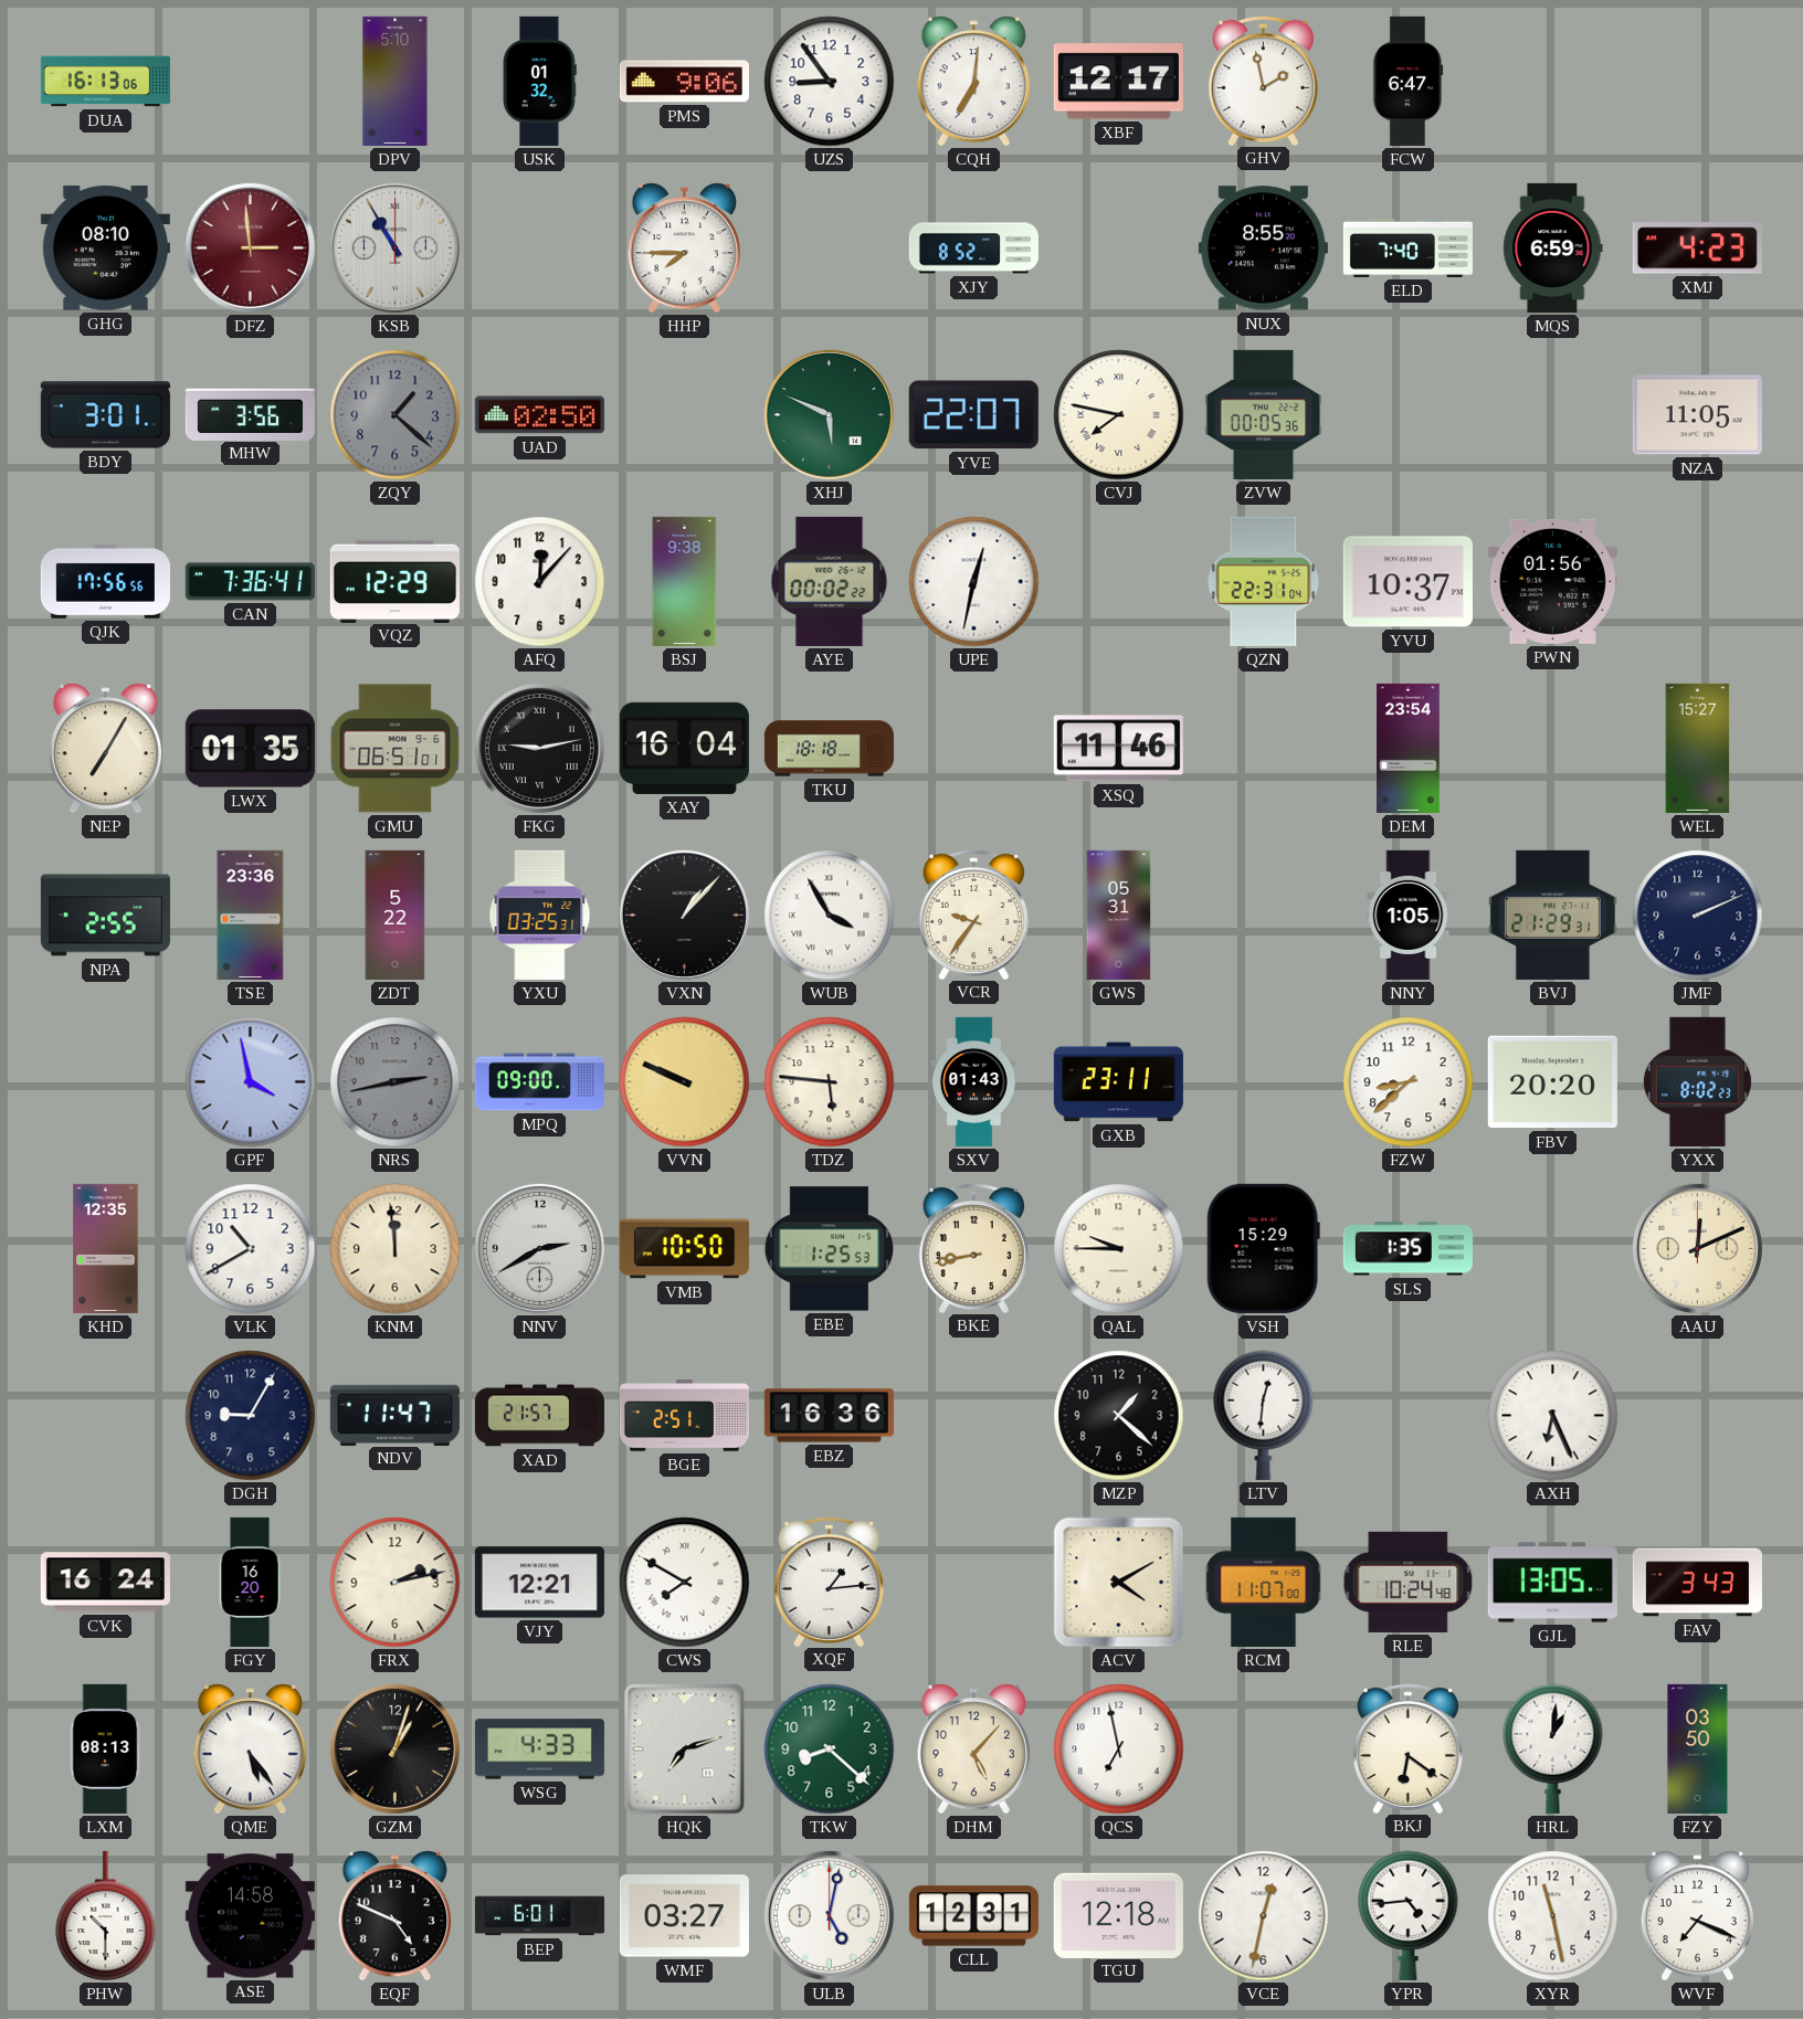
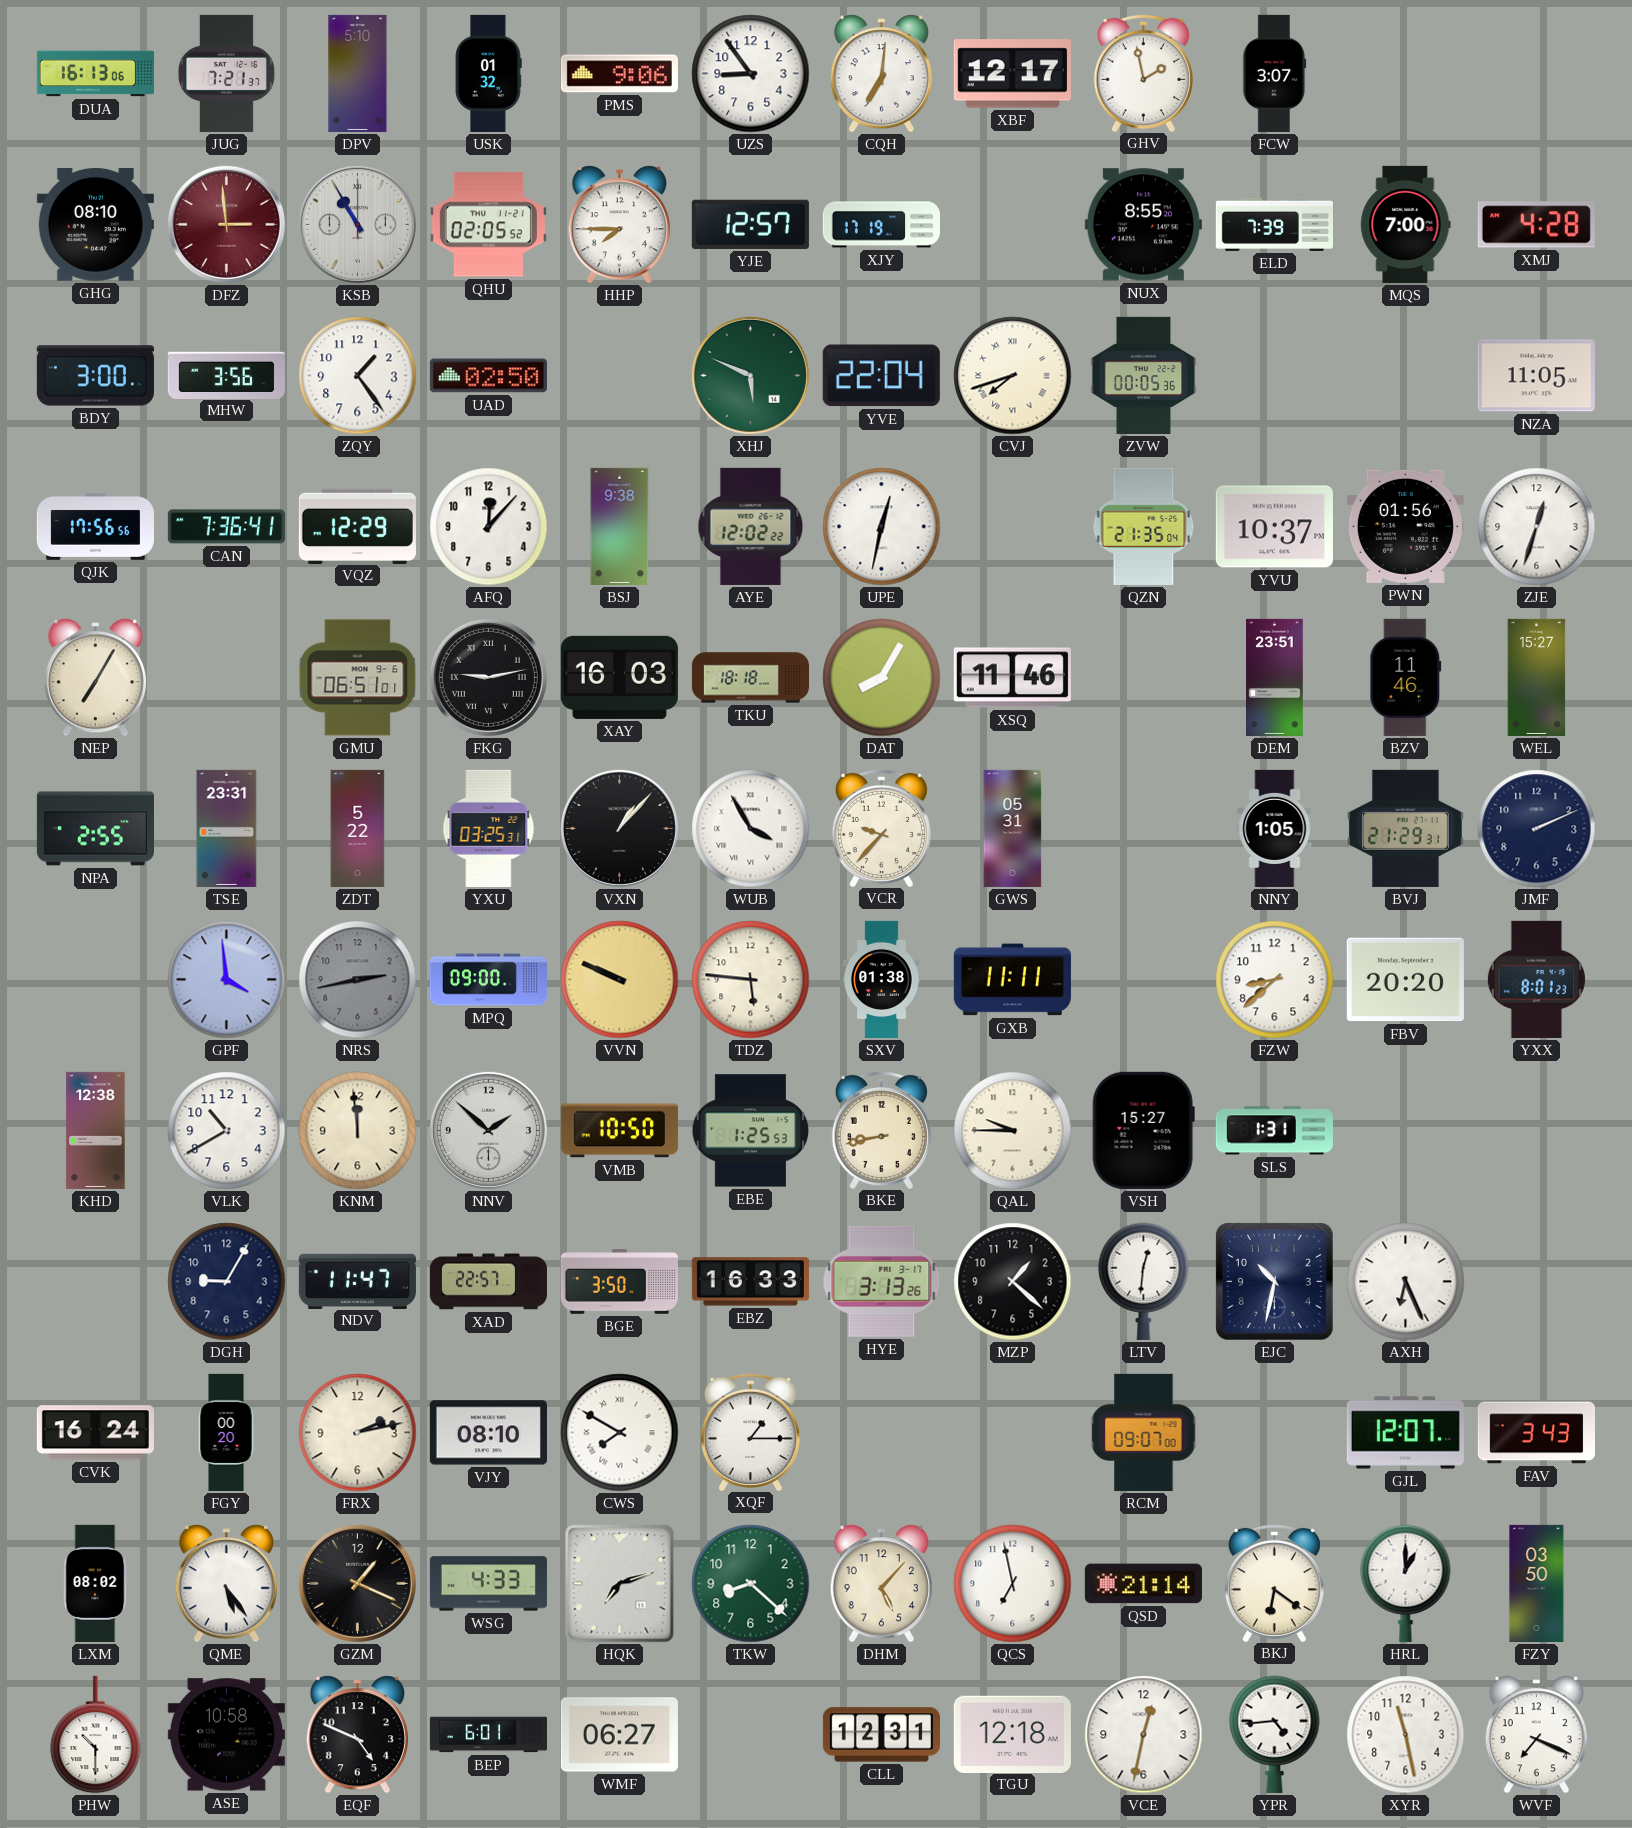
JUG: none -> 7:21
FCW: 6:47 -> 3:07
QHU: none -> 02:05
YJE: none -> 12:57
XJY: 8:52 -> 17:19
ELD: 7:40 -> 7:39
MQS: 6:59 -> 7:00
XMJ: 4:23 -> 4:28
BDY: 3:01 -> 3:00
ZQY: 1:22 -> 1:24
ZQY dial: grey -> white
YVE: 22:07 -> 22:04
CVJ: 7:47 -> 7:42
AYE: 00:02 -> 12:02
QZN: 22:31 -> 21:35
ZJE: none -> 12:33
LWX: 01:35 -> none
XAY: 16:04 -> 16:03
DAT: none -> 8:05
DEM: 23:54 -> 23:51
BZV: none -> 11:46
TSE: 23:36 -> 23:31
VCR: 9:36 -> 9:37
GPF: 3:58 -> 3:59
SXV: 01:43 -> 01:38
GXB: 23:11 -> 11:11
YXX: 8:02 -> 8:01
KHD: 12:35 -> 12:38
NNV: 2:40 -> 1:52
VSH: 15:29 -> 15:27
SLS: 1:35 -> 1:31
AAU: 12:11 -> none
XAD: 21:57 -> 22:57
BGE: 2:51 -> 3:50
EBZ: 16:36 -> 16:33
HYE: none -> 3:13
EJC: none -> 10:32
FGY: 16:20 -> 00:20
VJY: 12:21 -> 08:10
XQF: 1:14 -> 1:15
ACV: 4:10 -> none
RCM: 11:07 -> 09:07
RLE: 10:24 -> none
GJL: 13:05 -> 12:07
LXM: 08:13 -> 08:02
GZM: 1:03 -> 1:19
QSD: none -> 21:14
HRL: 1:01 -> 1:00
ASE: 14:58 -> 10:58
WMF: 03:27 -> 06:27
ULB: 5:02 -> none
